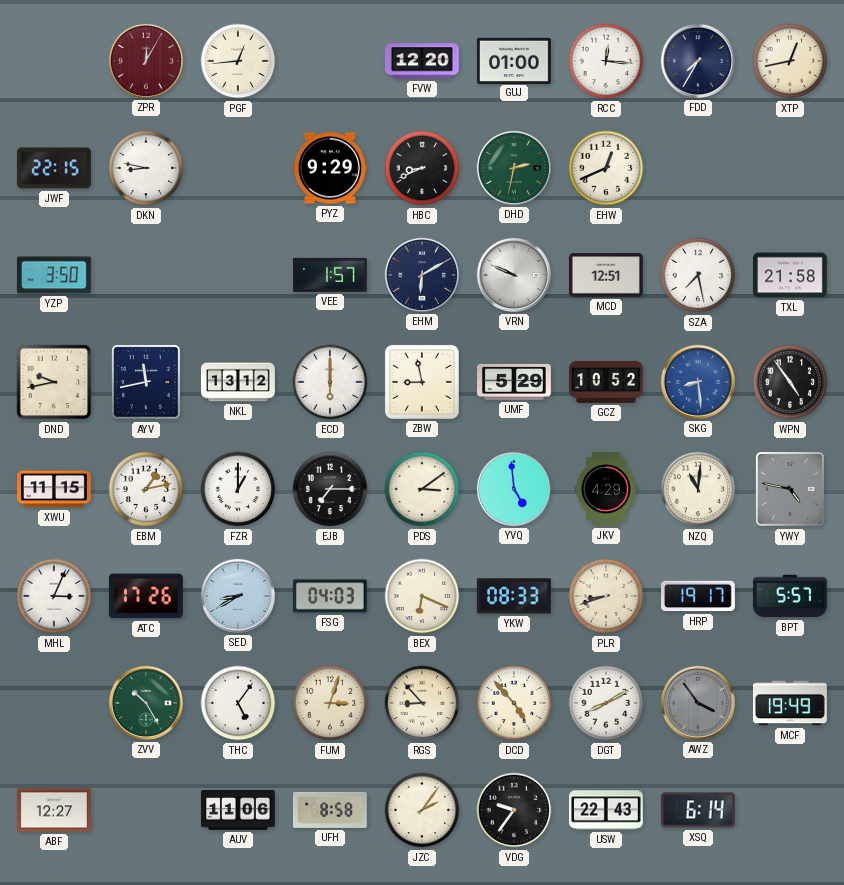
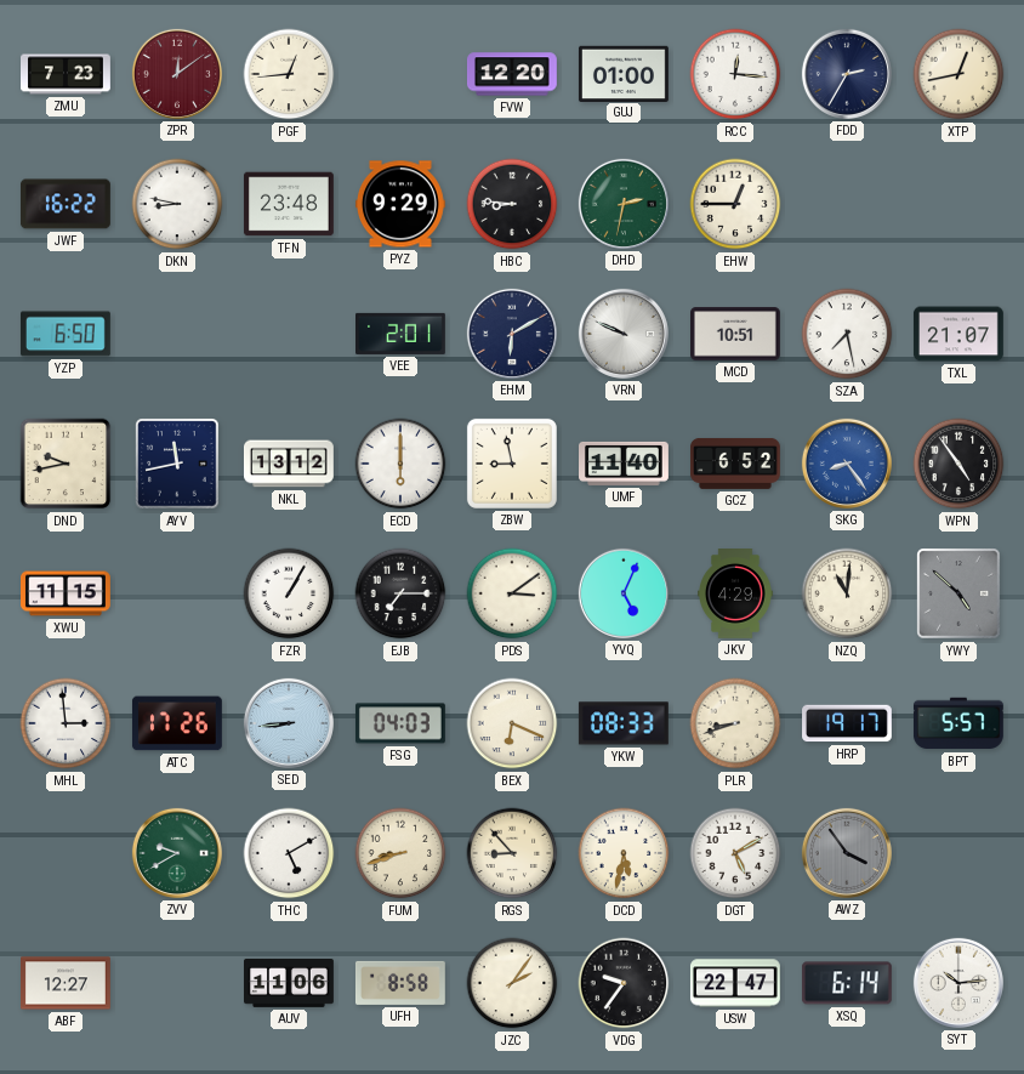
ZMU: none -> 7:23
ZPR: 12:05 -> 12:09
FDD: 7:35 -> 2:35
JWF: 22:15 -> 16:22
TFN: none -> 23:48
HBC: 8:41 -> 8:46
EHW: 12:41 -> 12:45
YZP: 3:50 -> 6:50
VEE: 1:57 -> 2:01
MCD: 12:51 -> 10:51
TXL: 21:58 -> 21:07
UMF: 5:29 -> 11:40
GCZ: 10:52 -> 6:52
SKG: 8:29 -> 8:24
EBM: 1:13 -> none
FZR: 1:00 -> 1:05
YVQ: 4:59 -> 5:04
YWY: 4:47 -> 4:52
MHL: 3:04 -> 2:59
SED: 8:40 -> 8:44
ZVV: 10:25 -> 9:40
THC: 5:06 -> 5:10
FUM: 3:03 -> 8:42
DCD: 4:53 -> 5:32
DGT: 8:10 -> 5:10
MCF: 19:49 -> none
USW: 22:43 -> 22:47
SYT: none -> 10:14
